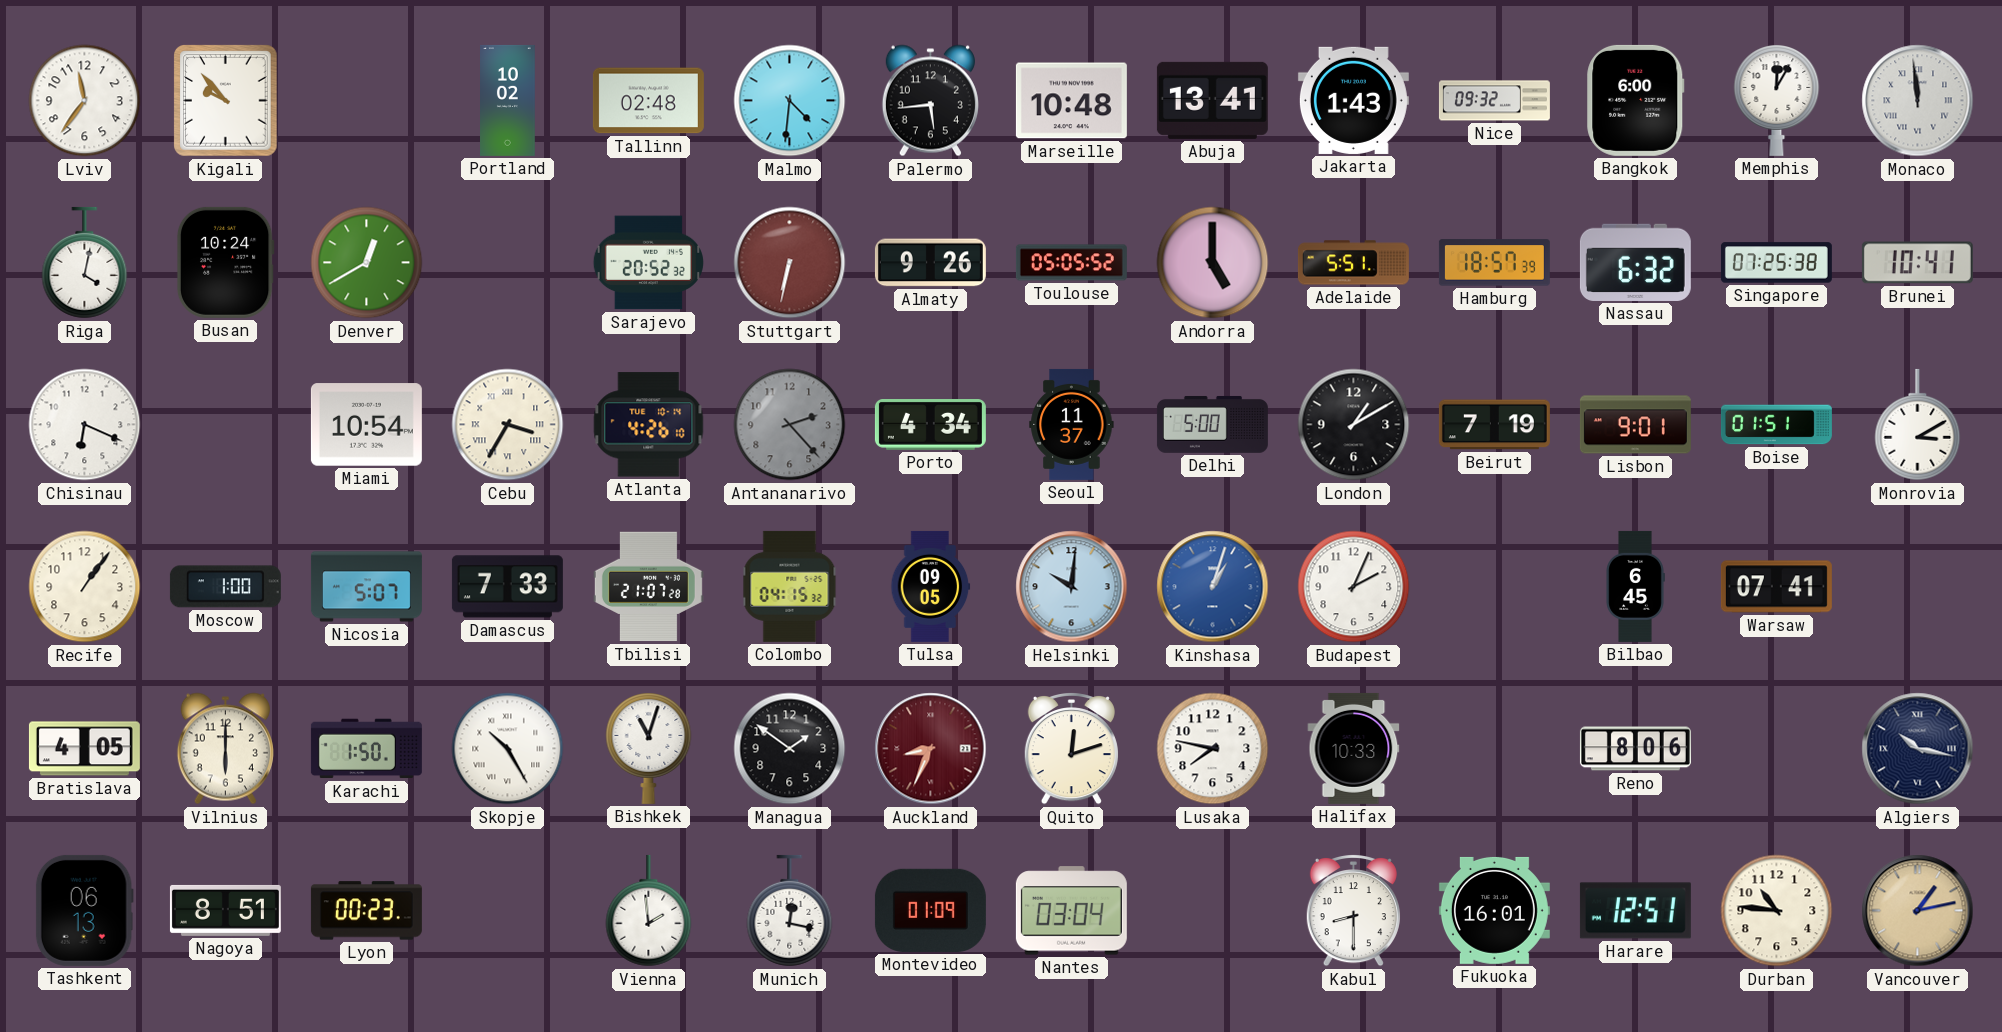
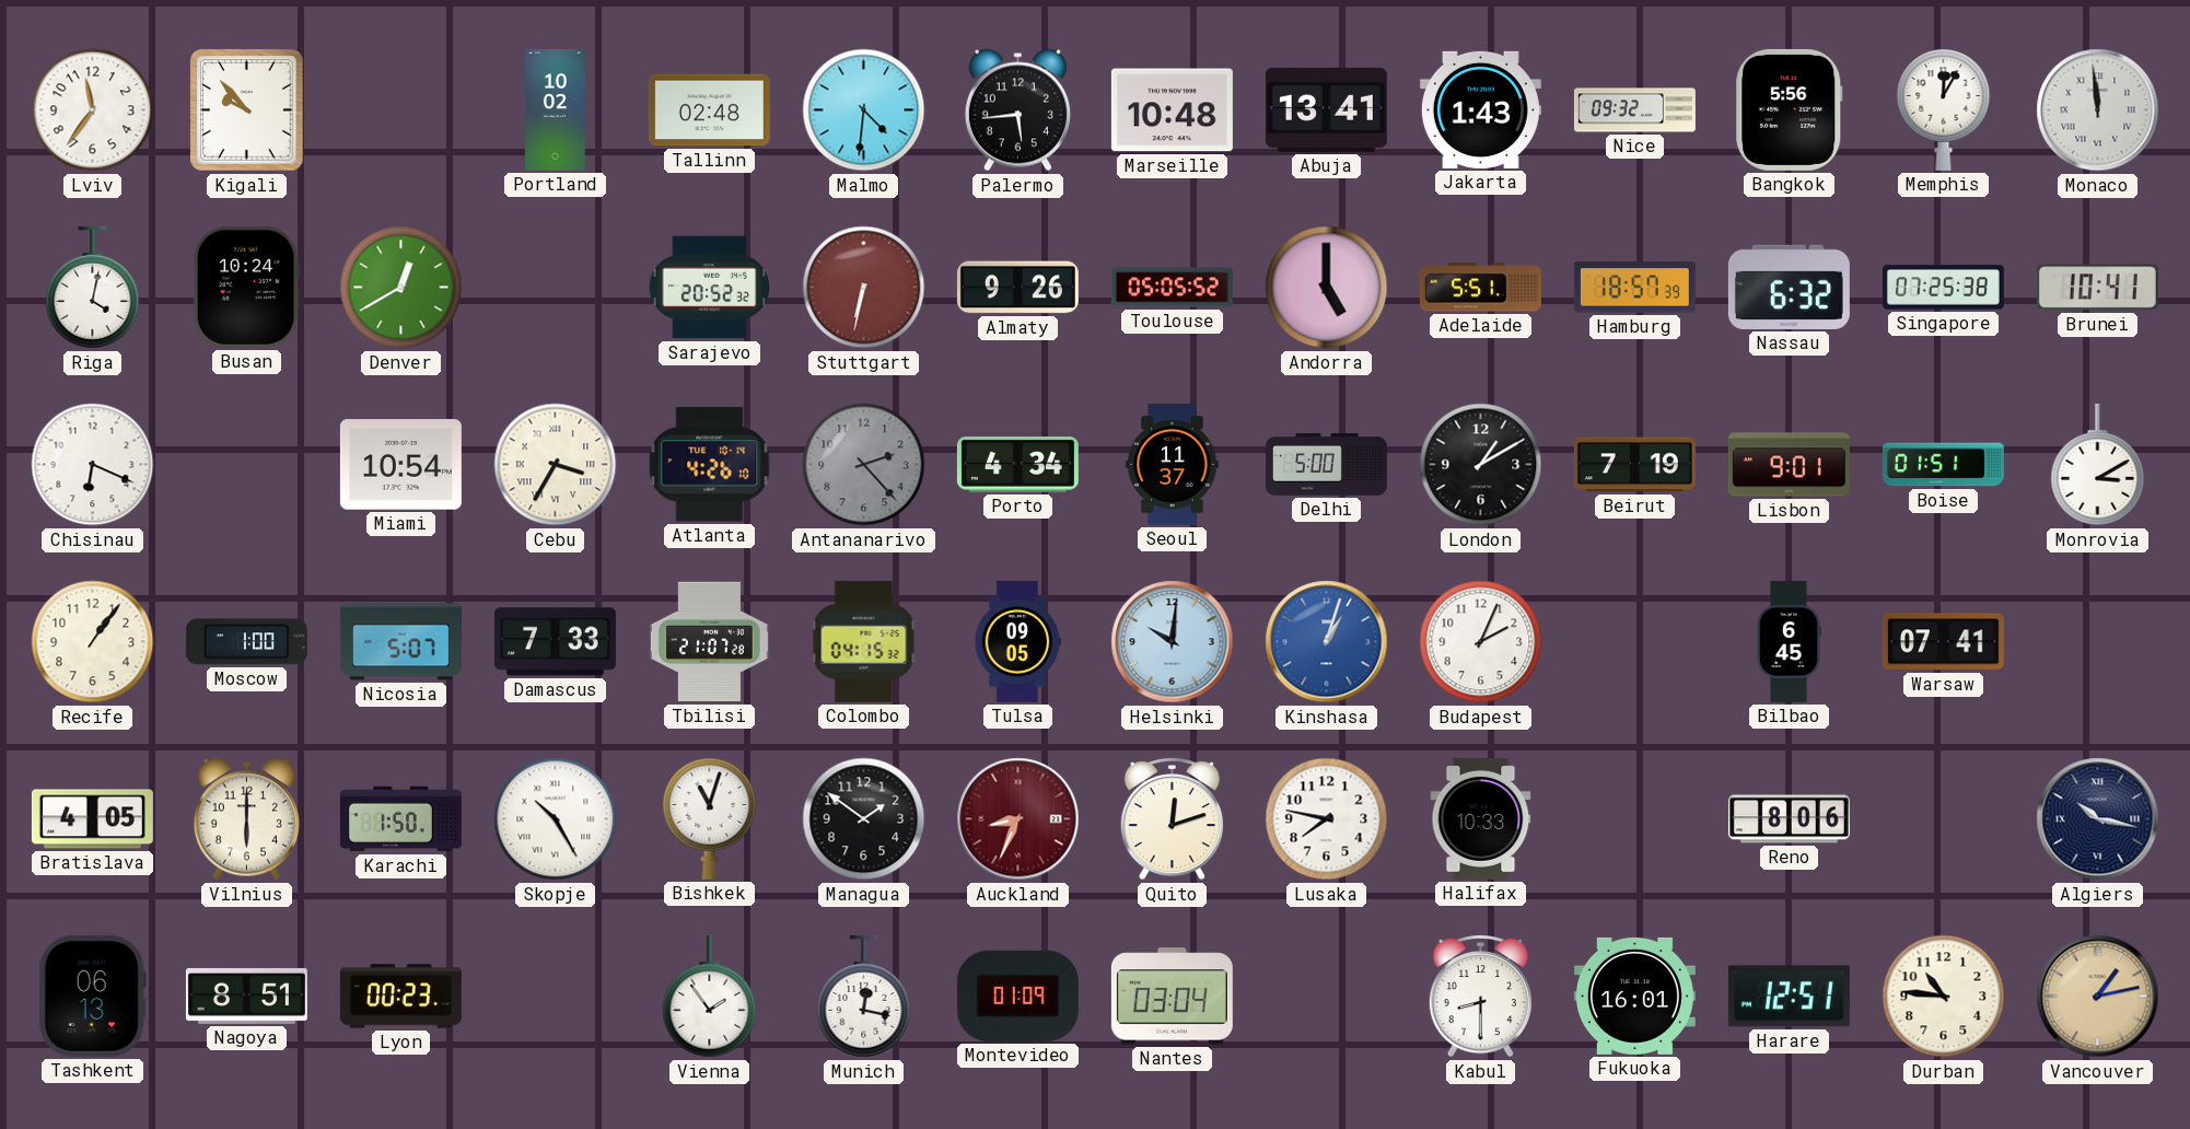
Bangkok: 6:00 -> 5:56
Vienna: 1:59 -> 1:54
